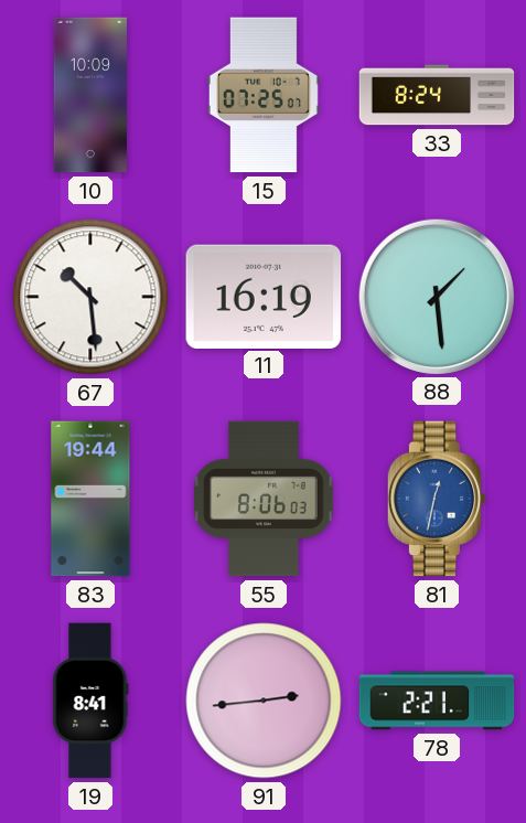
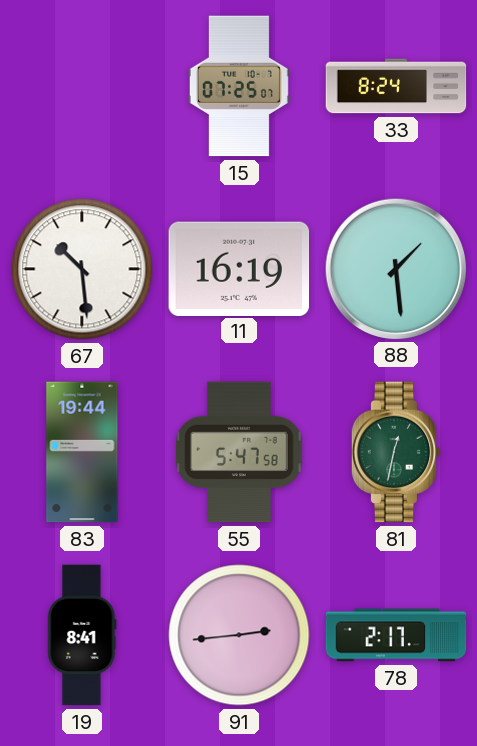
10: 10:09 -> none
55: 8:06 -> 5:47
81 dial: blue -> green
78: 2:21 -> 2:17
